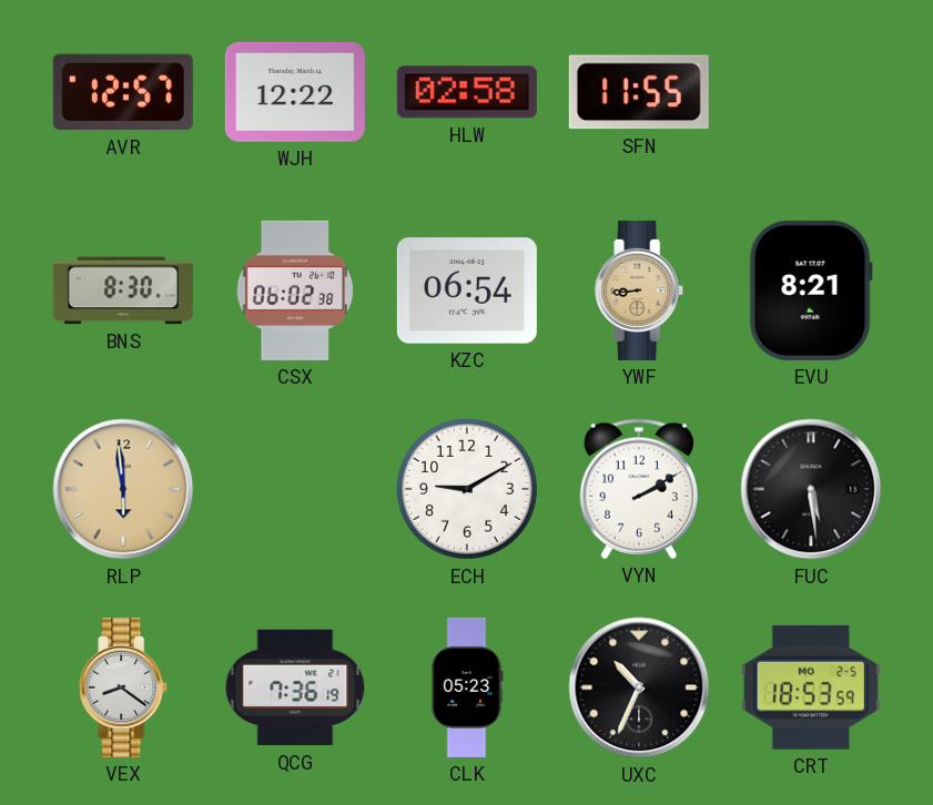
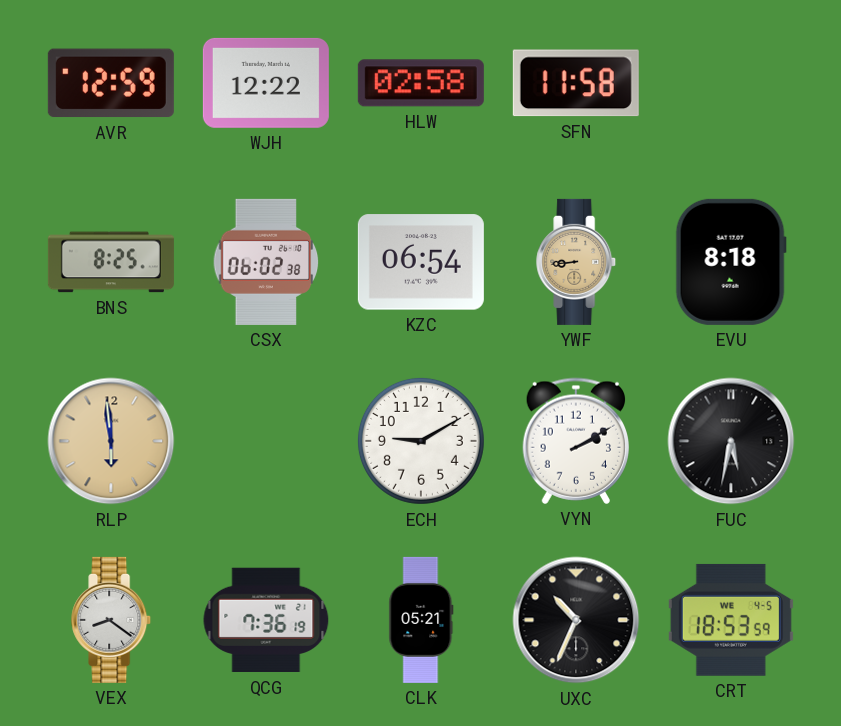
AVR: 12:57 -> 12:59
SFN: 11:55 -> 11:58
BNS: 8:30 -> 8:25
EVU: 8:21 -> 8:18
FUC: 5:29 -> 5:32
CLK: 05:23 -> 05:21
CRT date: MO 2-5 -> WE 4-5
